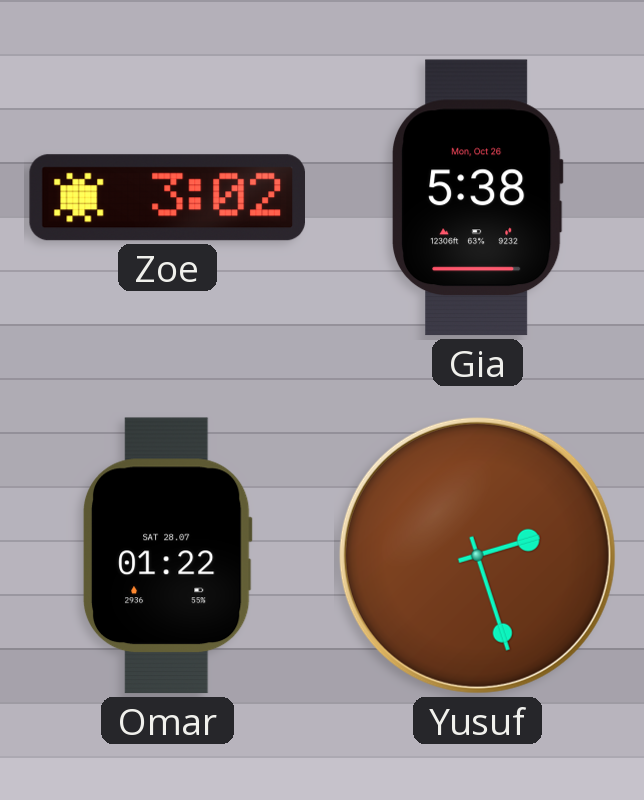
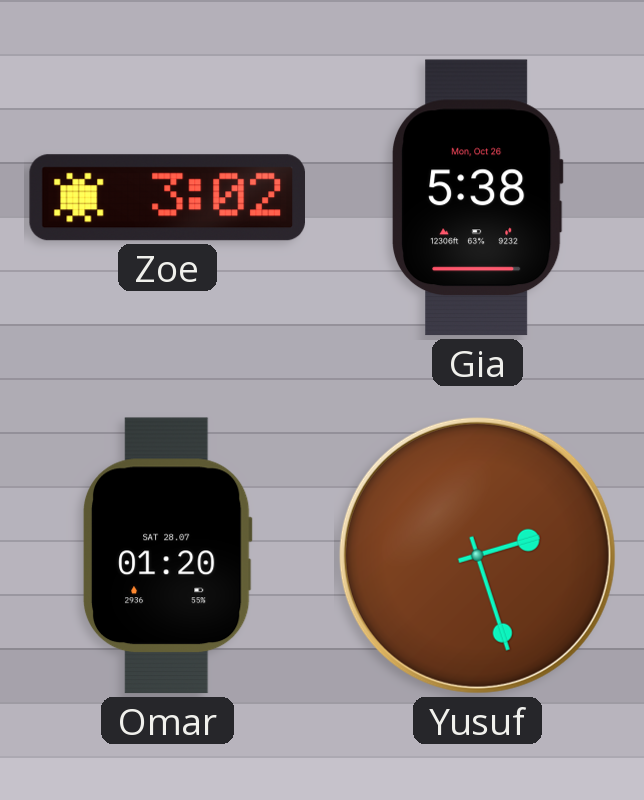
Omar: 01:22 -> 01:20
